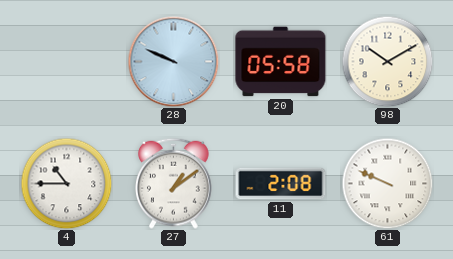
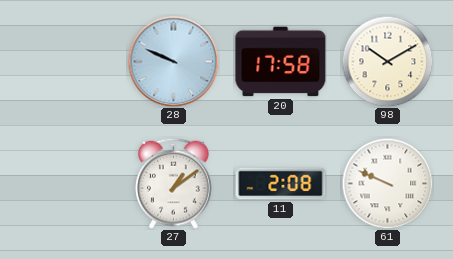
20: 05:58 -> 17:58
4: 10:45 -> none
